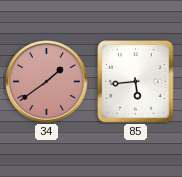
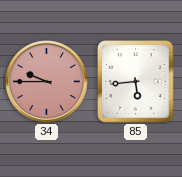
34: 1:39 -> 9:45
